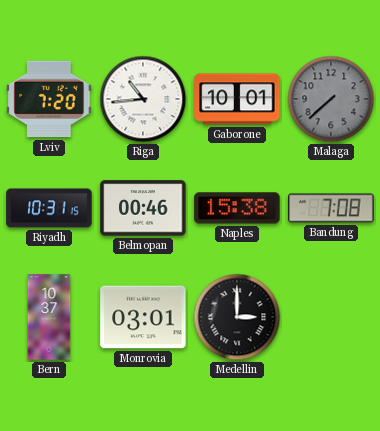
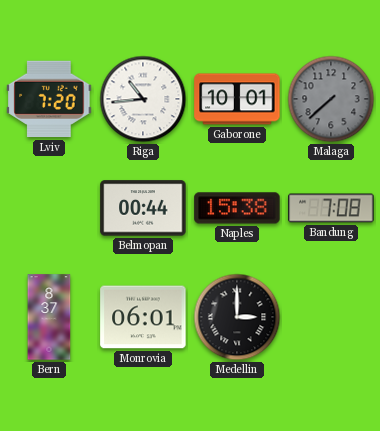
Riyadh: 10:31 -> none
Belmopan: 00:46 -> 00:44
Bern: 10:37 -> 8:37
Monrovia: 03:01 -> 06:01
